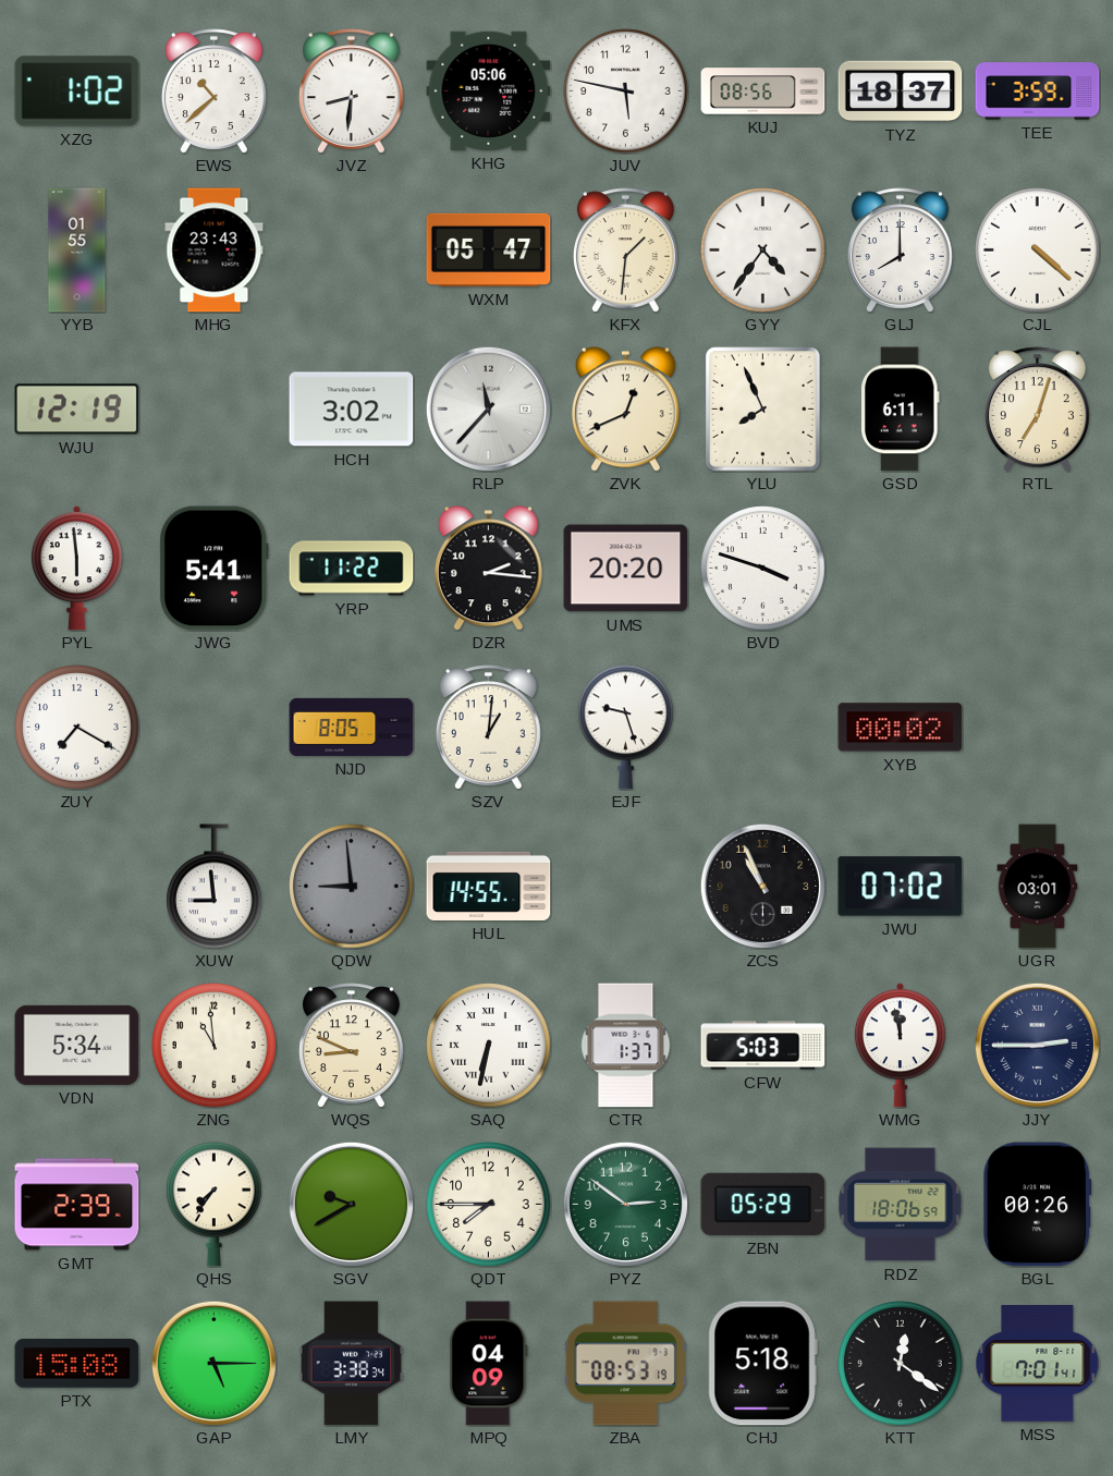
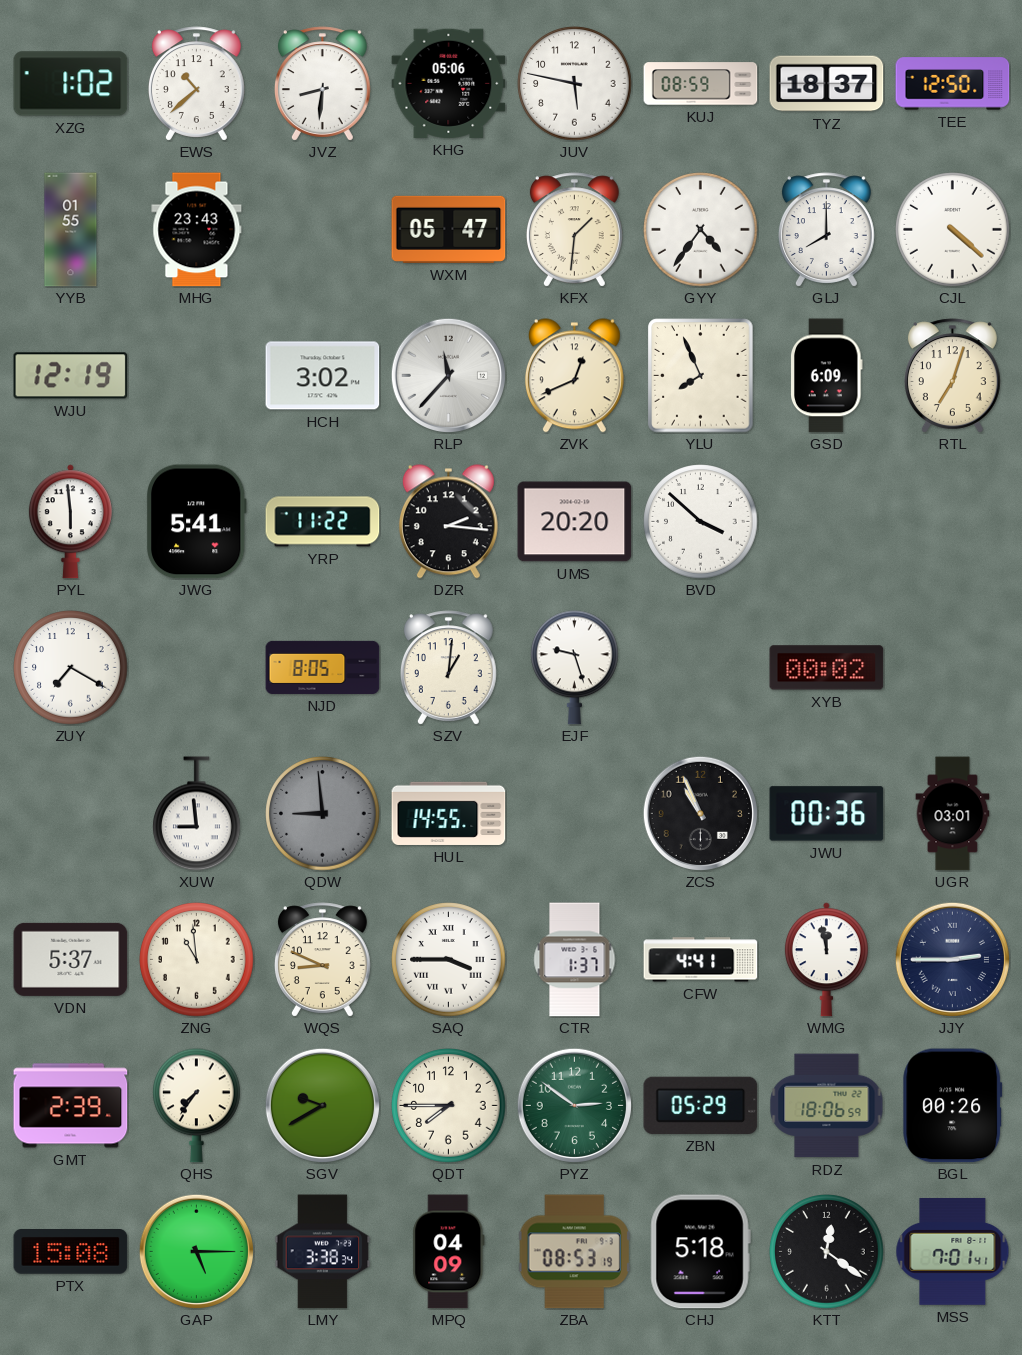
KUJ: 08:56 -> 08:59
TEE: 3:59 -> 12:50
GSD: 6:11 -> 6:09
BVD: 3:48 -> 3:52
JWU: 07:02 -> 00:36
VDN: 5:34 -> 5:37
SAQ: 6:32 -> 3:45
CFW: 5:03 -> 4:41
